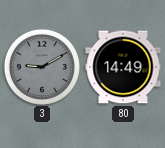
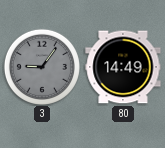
3: 9:10 -> 9:06
